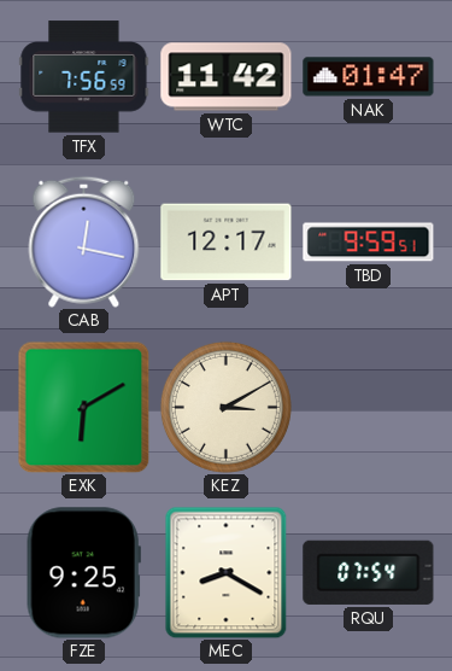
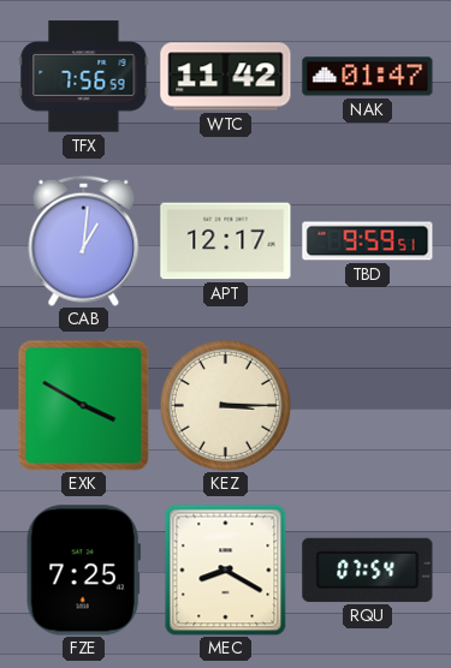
CAB: 12:17 -> 1:01
EXK: 6:10 -> 3:50
KEZ: 3:10 -> 3:15
FZE: 9:25 -> 7:25
